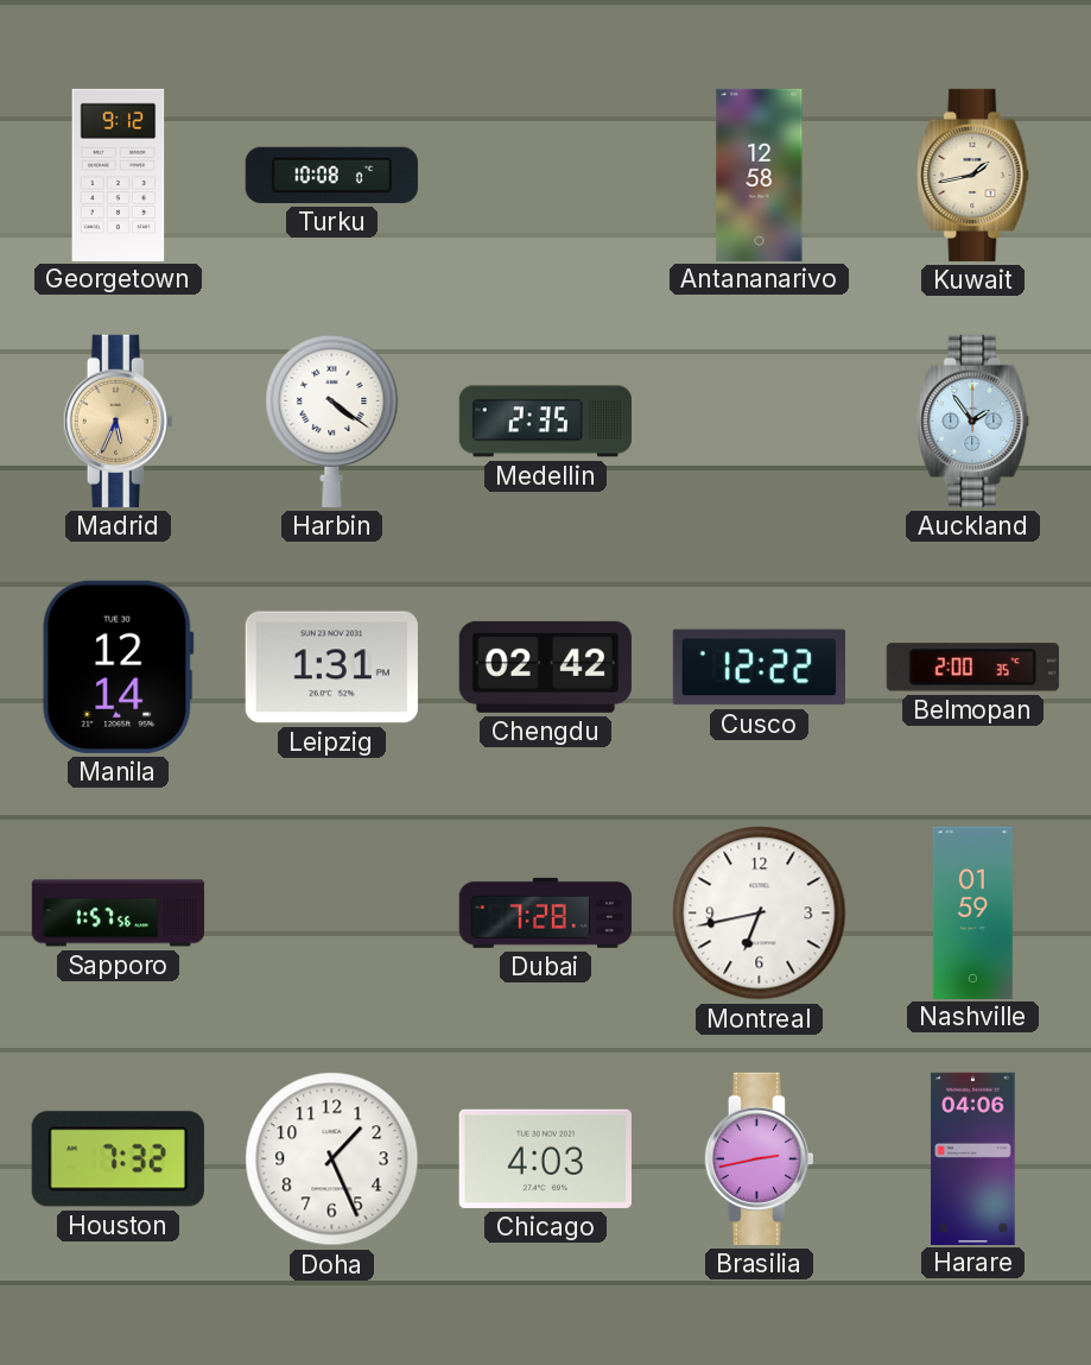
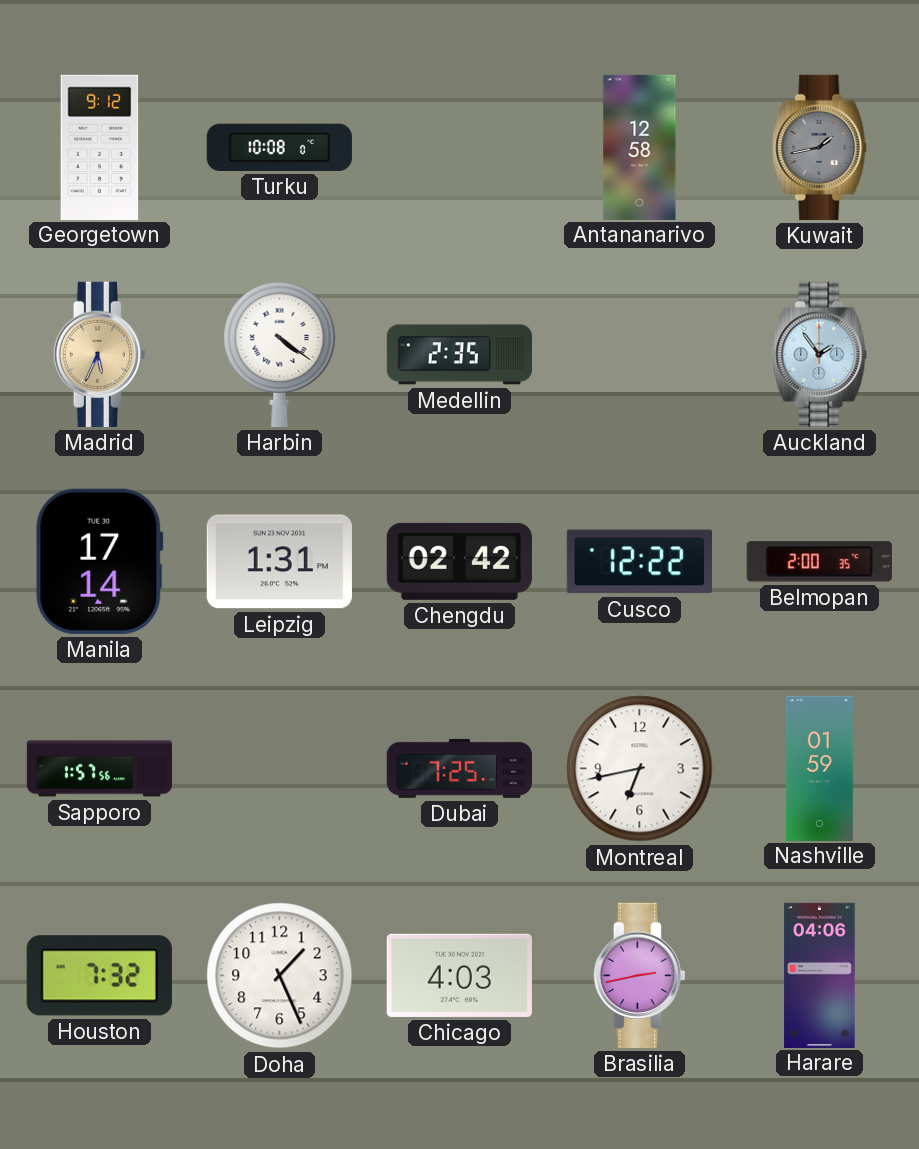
Kuwait dial: cream -> grey
Manila: 12:14 -> 17:14
Dubai: 7:28 -> 7:25
